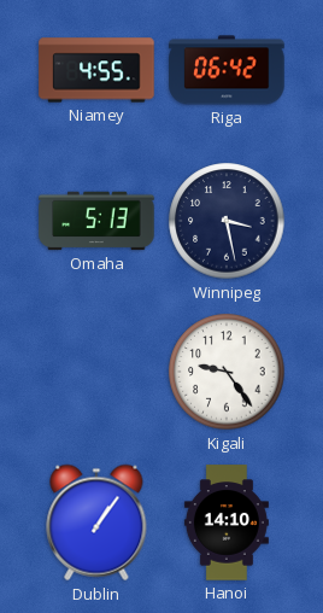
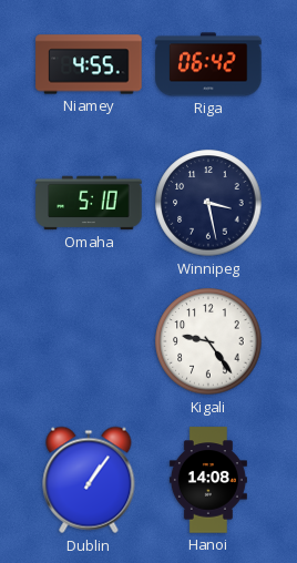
Omaha: 5:13 -> 5:10
Hanoi: 14:10 -> 14:08
